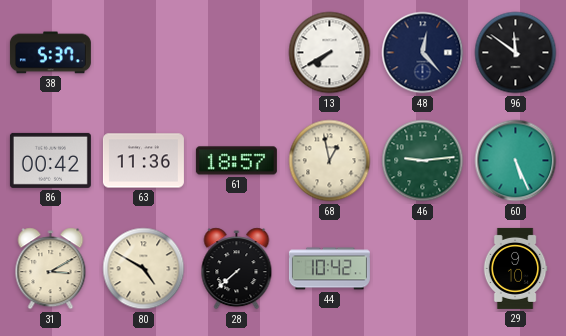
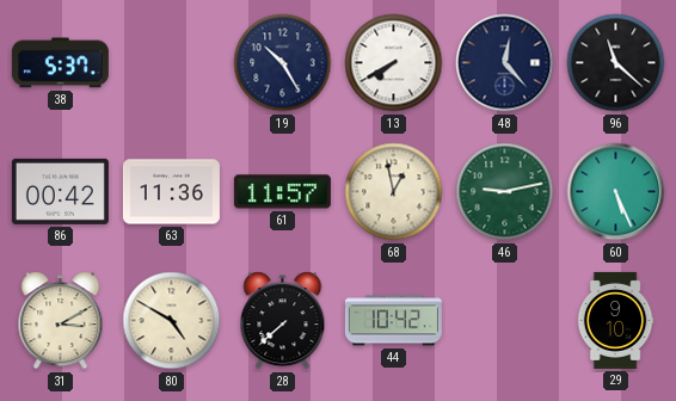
19: none -> 10:25
96: 11:51 -> 11:22
61: 18:57 -> 11:57
46: 9:14 -> 9:13
